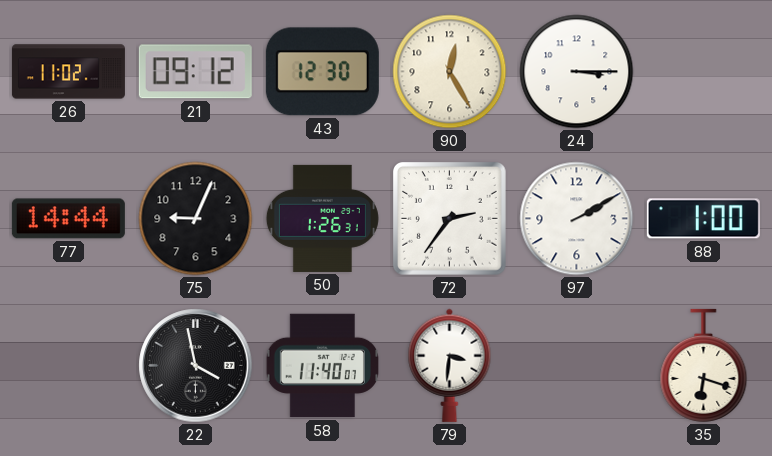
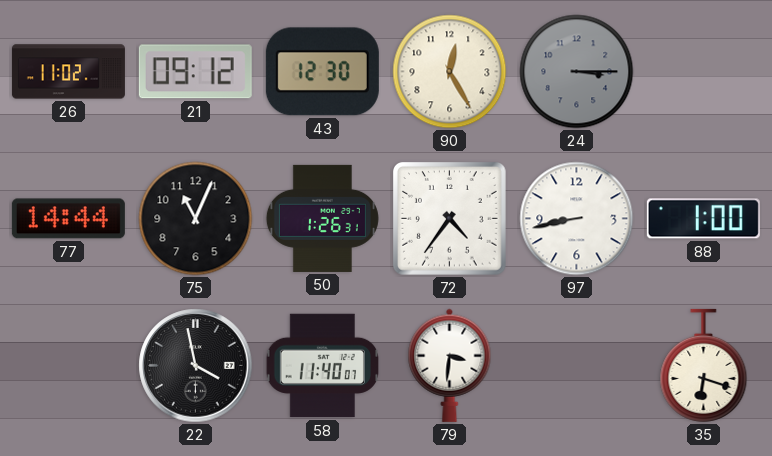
24 dial: white -> grey
75: 9:04 -> 11:04
72: 2:36 -> 4:36
97: 2:10 -> 8:43
